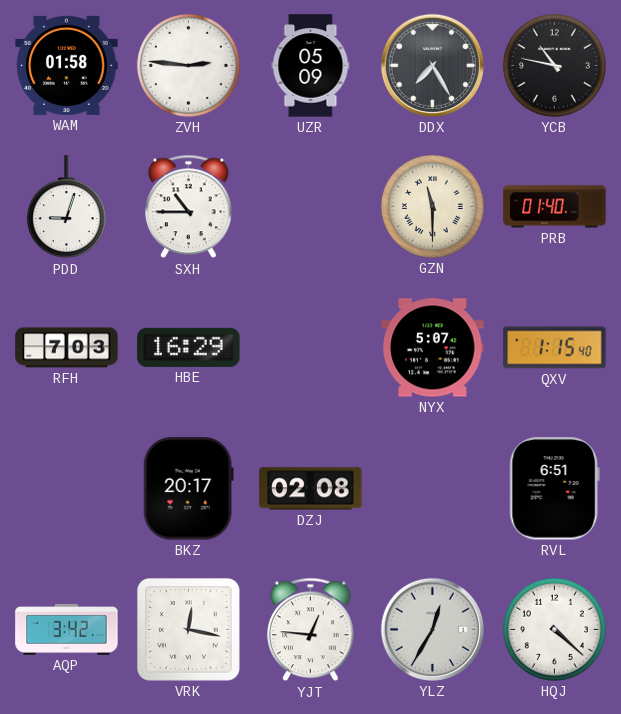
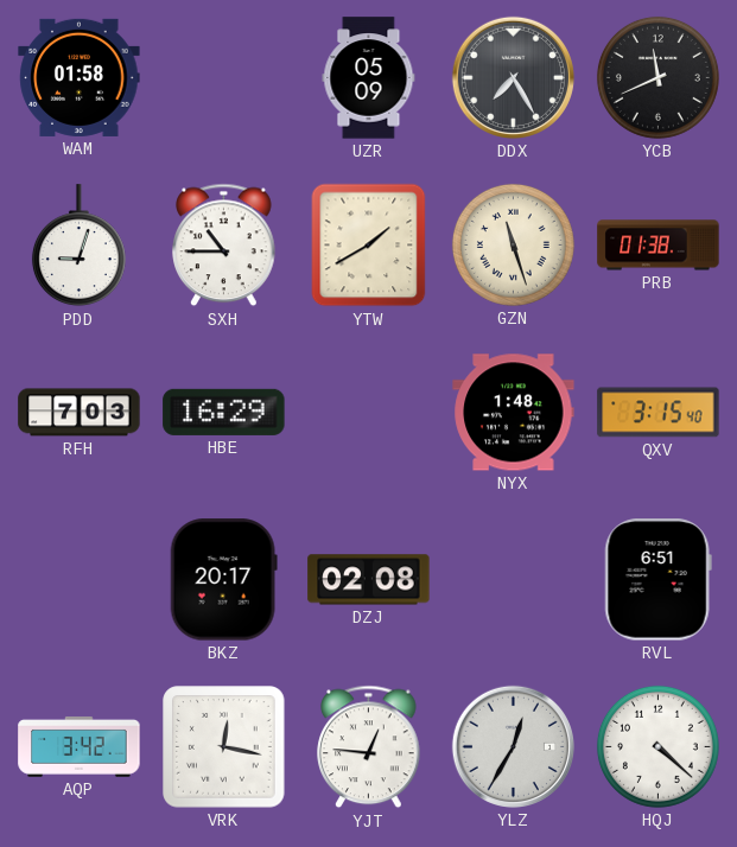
ZVH: 2:46 -> none
YCB: 10:47 -> 11:41
YTW: none -> 1:40
GZN: 11:30 -> 11:27
PRB: 01:40 -> 01:38
NYX: 5:07 -> 1:48
QXV: 1:15 -> 3:15
